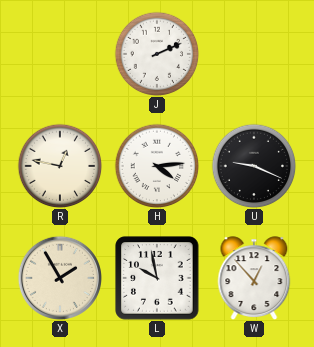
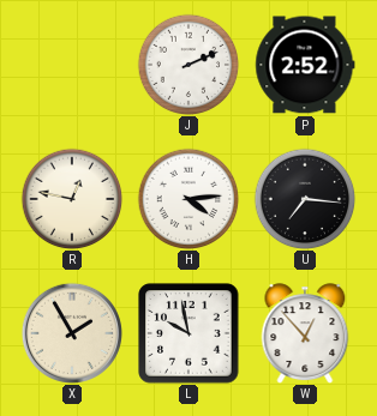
P: none -> 2:52
U: 9:19 -> 7:16
